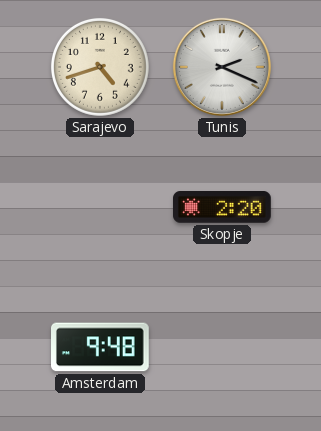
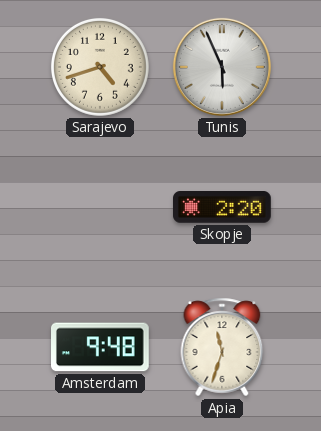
Tunis: 2:19 -> 5:56
Apia: none -> 11:33
